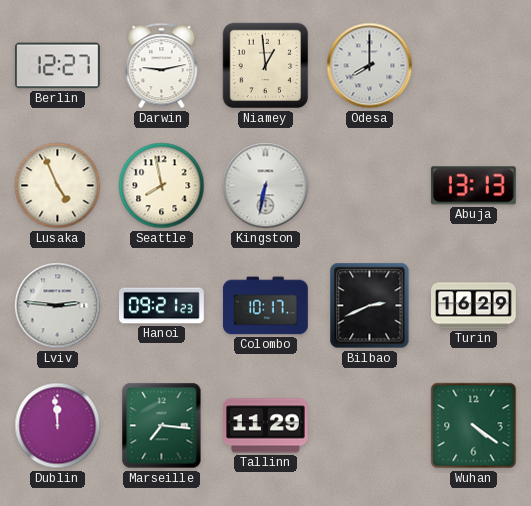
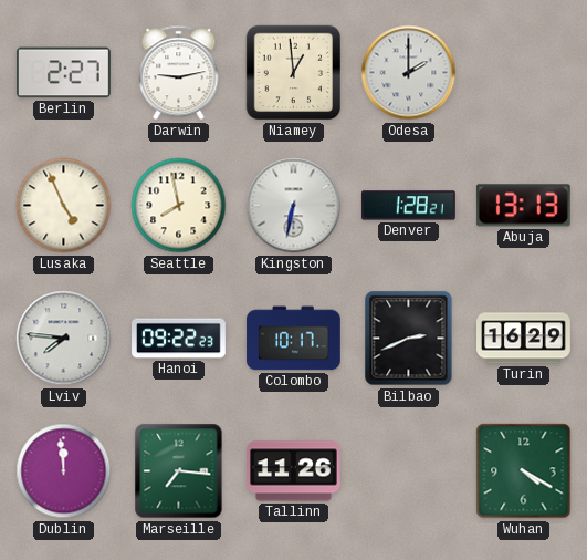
Berlin: 12:27 -> 2:27
Odesa: 8:00 -> 2:00
Denver: none -> 1:28
Lviv: 2:46 -> 7:46
Hanoi: 09:21 -> 09:22
Tallinn: 11:29 -> 11:26
Wuhan: 4:21 -> 4:20
